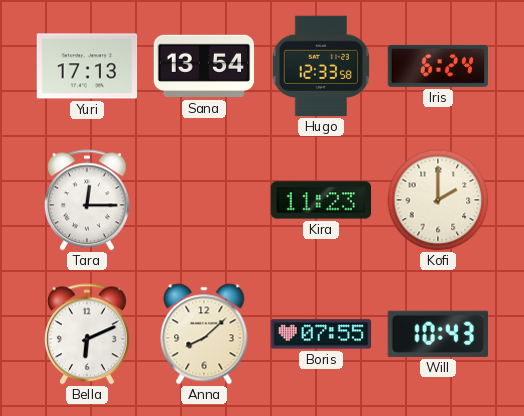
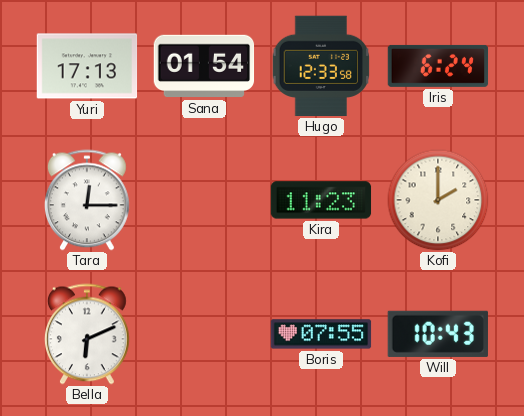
Sana: 13:54 -> 01:54
Anna: 8:08 -> none
